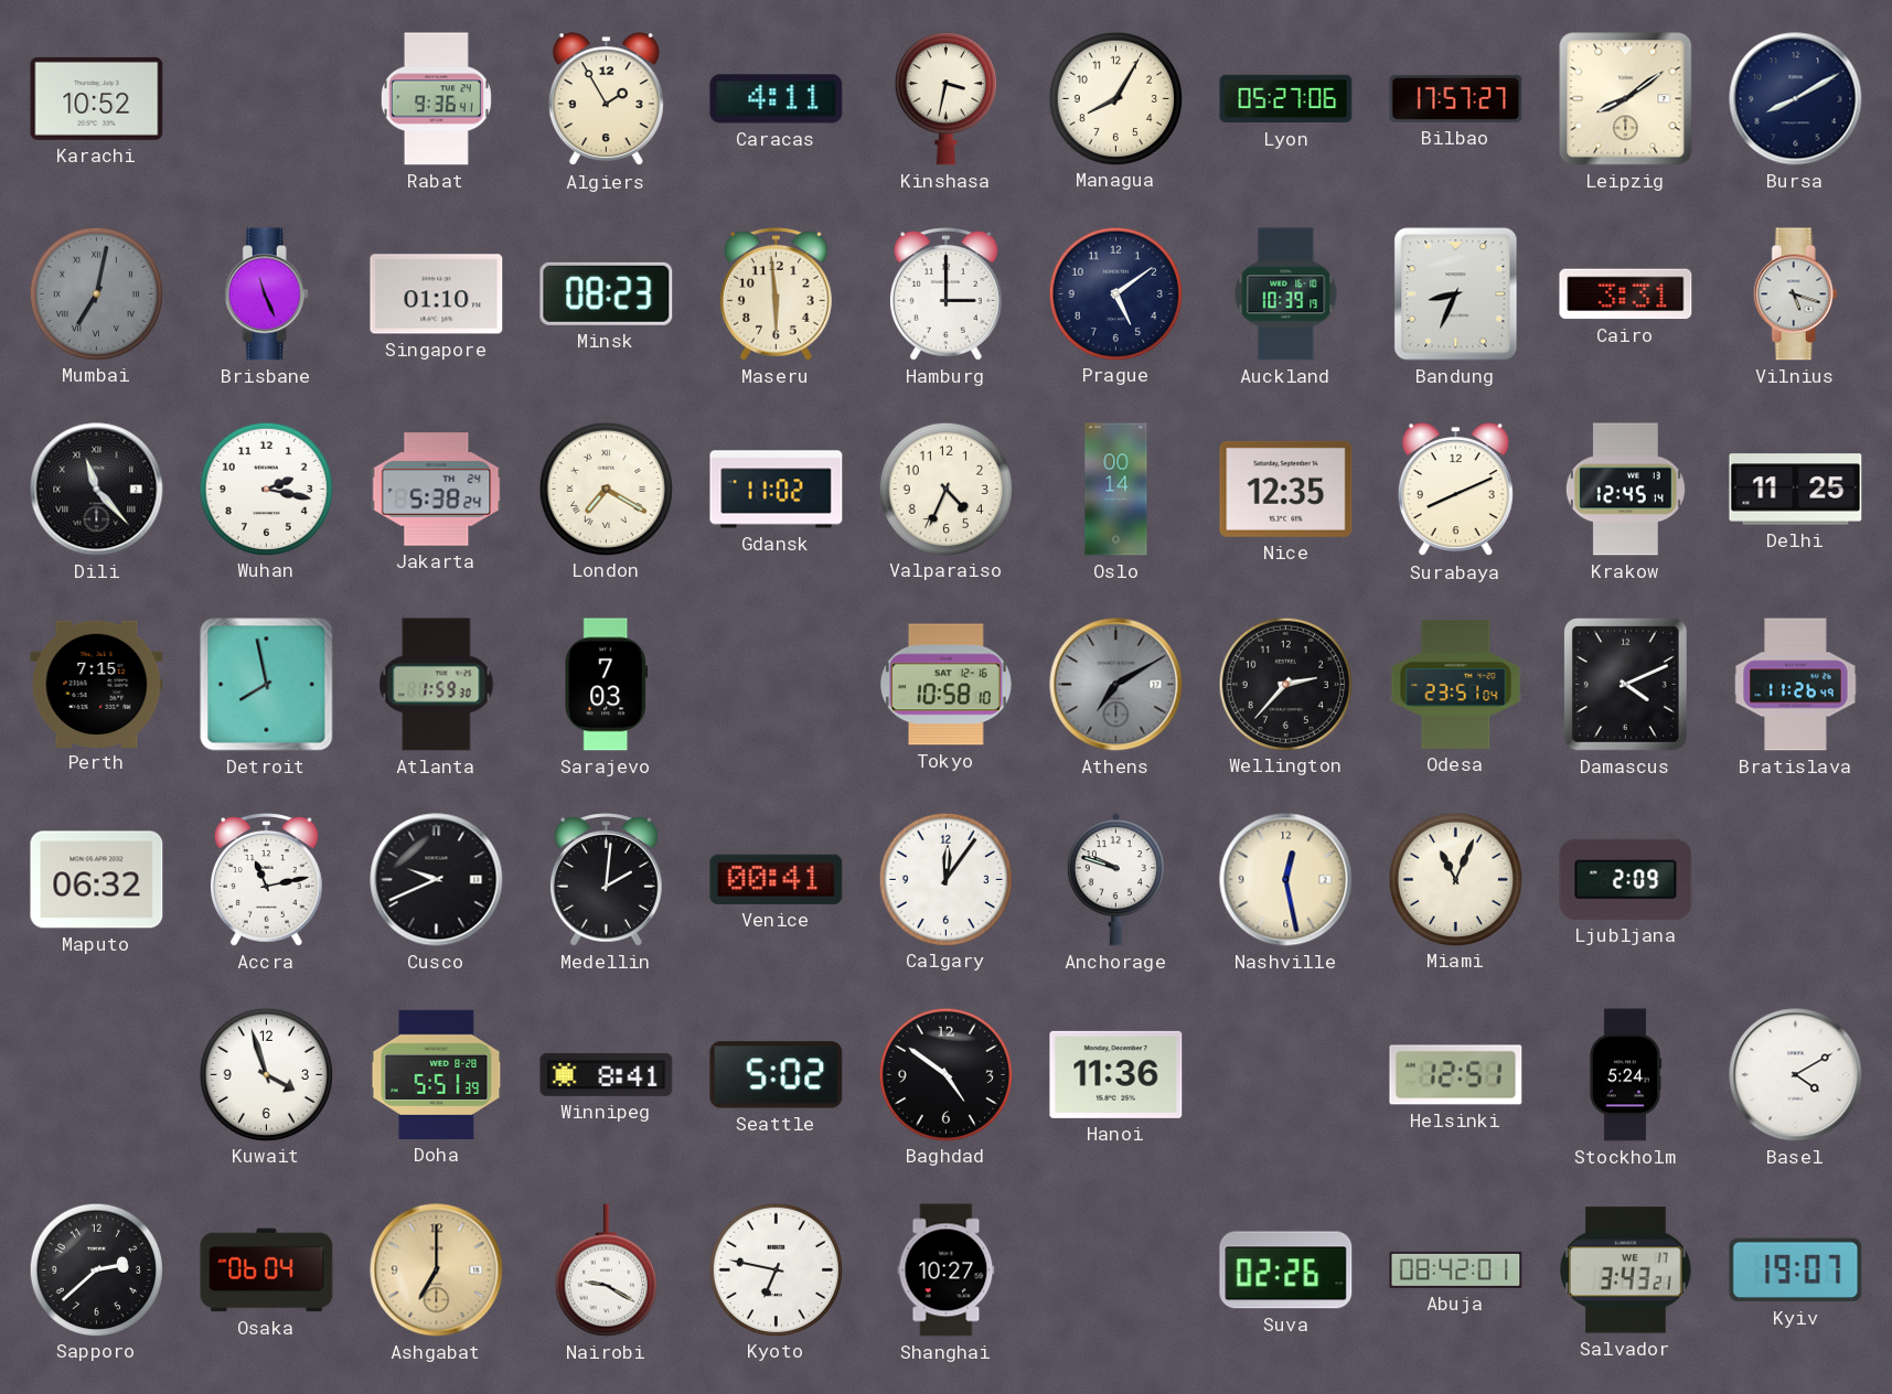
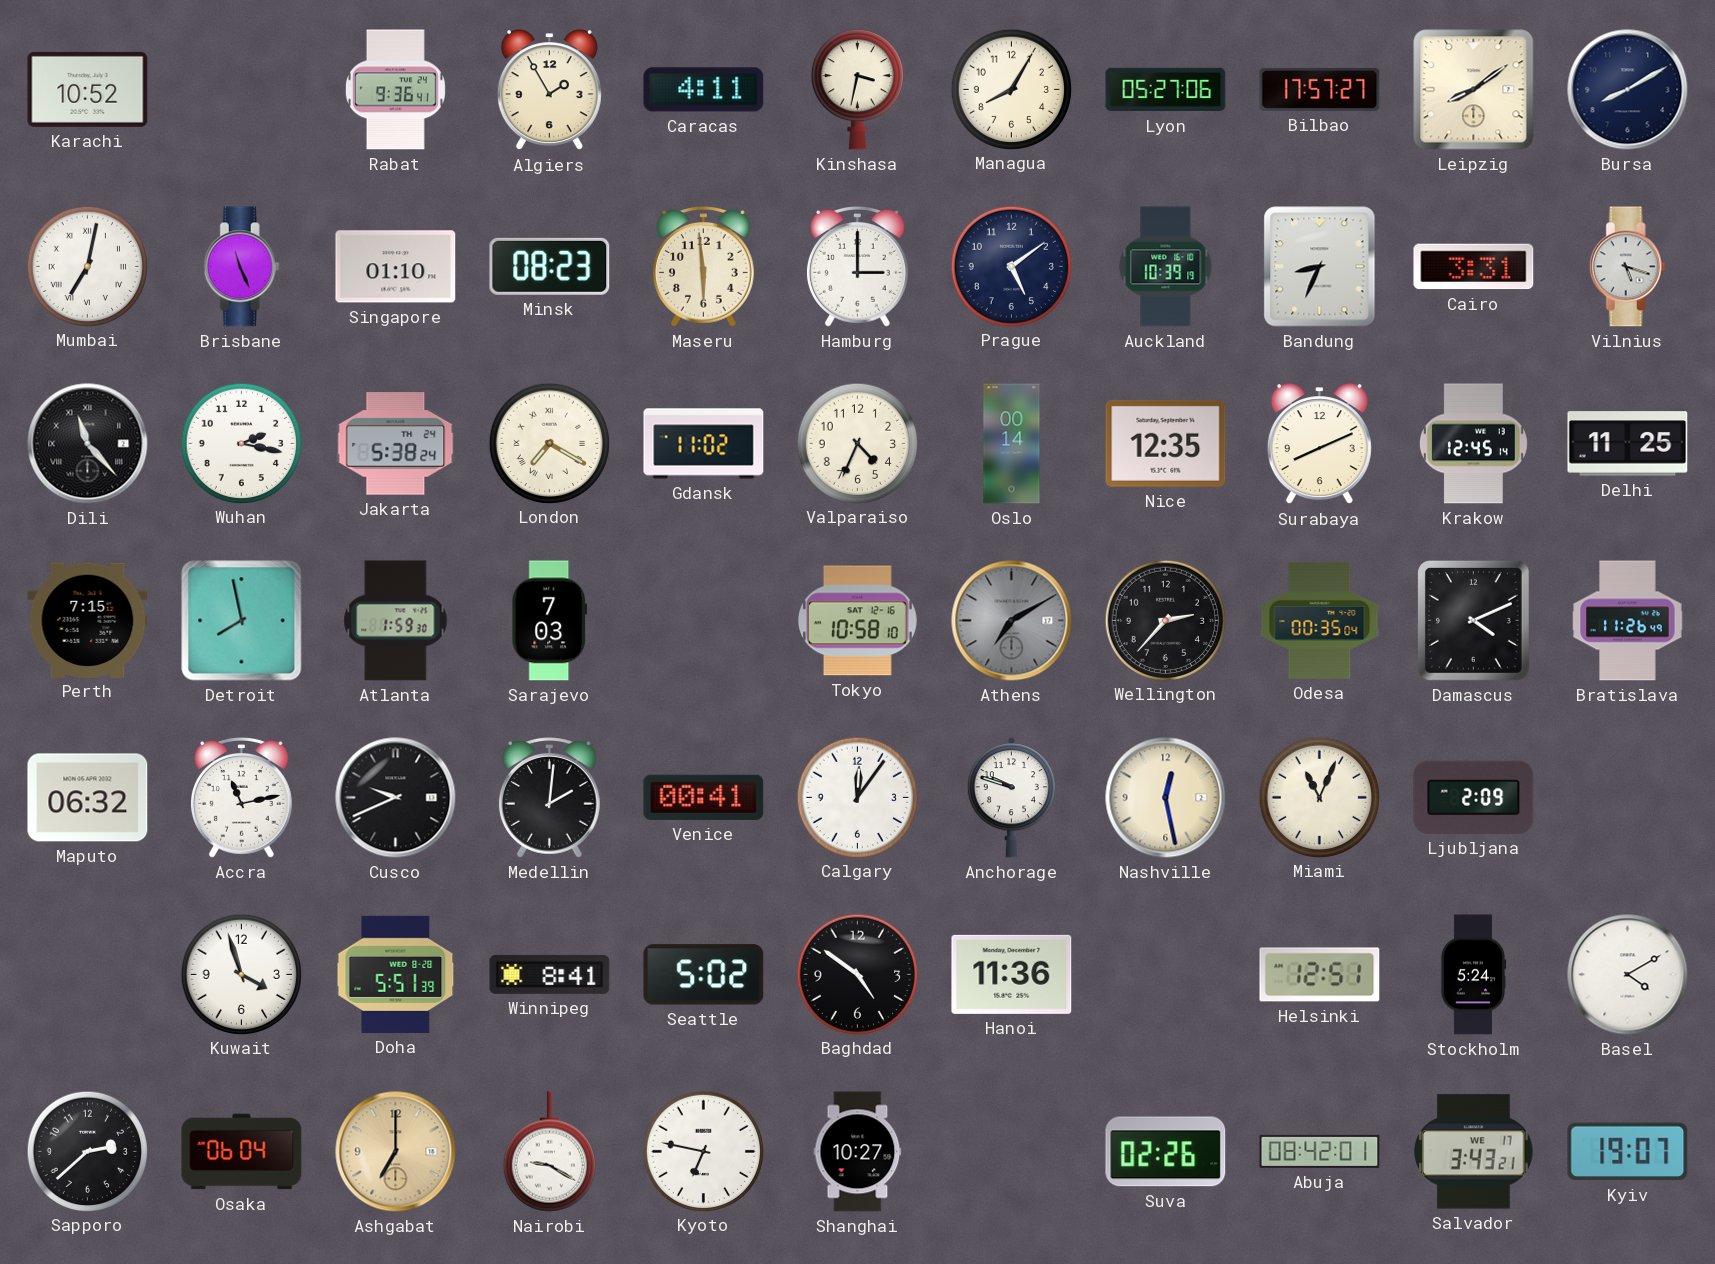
Mumbai dial: grey -> white
Odesa: 23:51 -> 00:35
